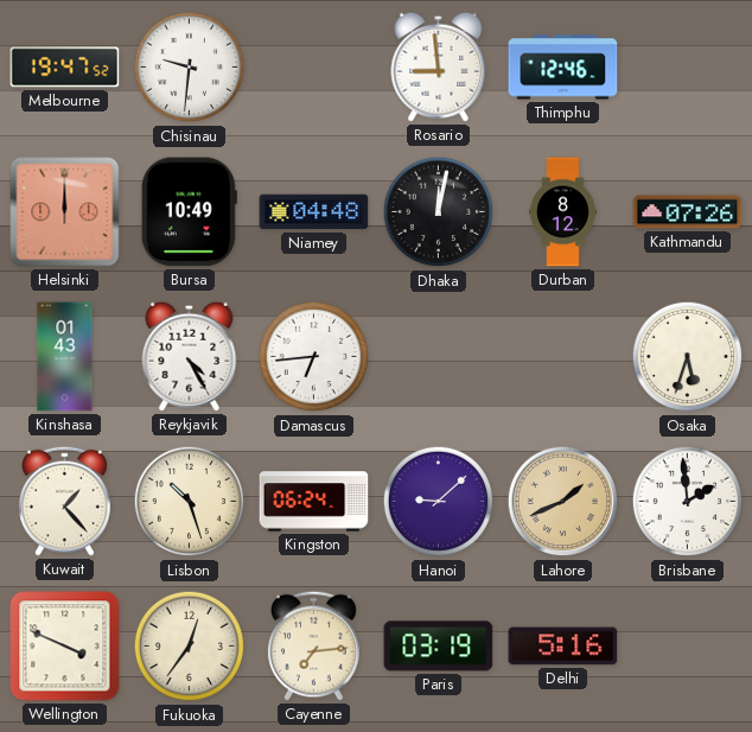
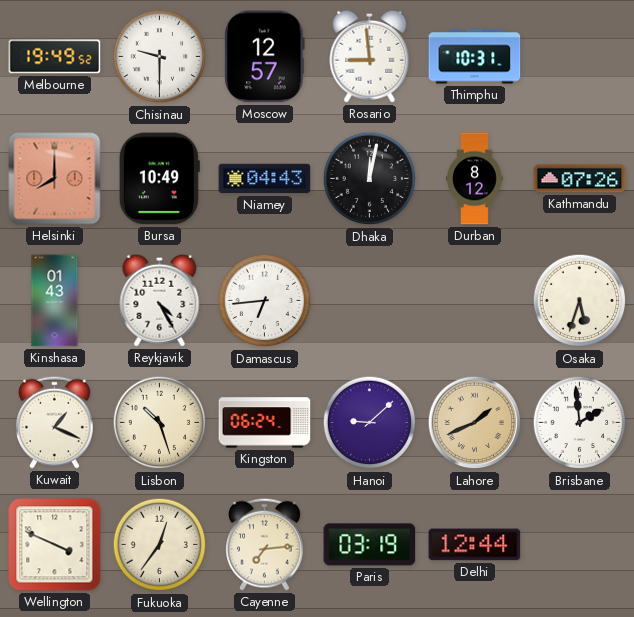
Melbourne: 19:47 -> 19:49
Chisinau: 9:31 -> 9:30
Moscow: none -> 12:57
Thimphu: 12:46 -> 10:31
Helsinki: 12:00 -> 8:00
Niamey: 04:48 -> 04:43
Kuwait: 1:23 -> 1:19
Delhi: 5:16 -> 12:44
